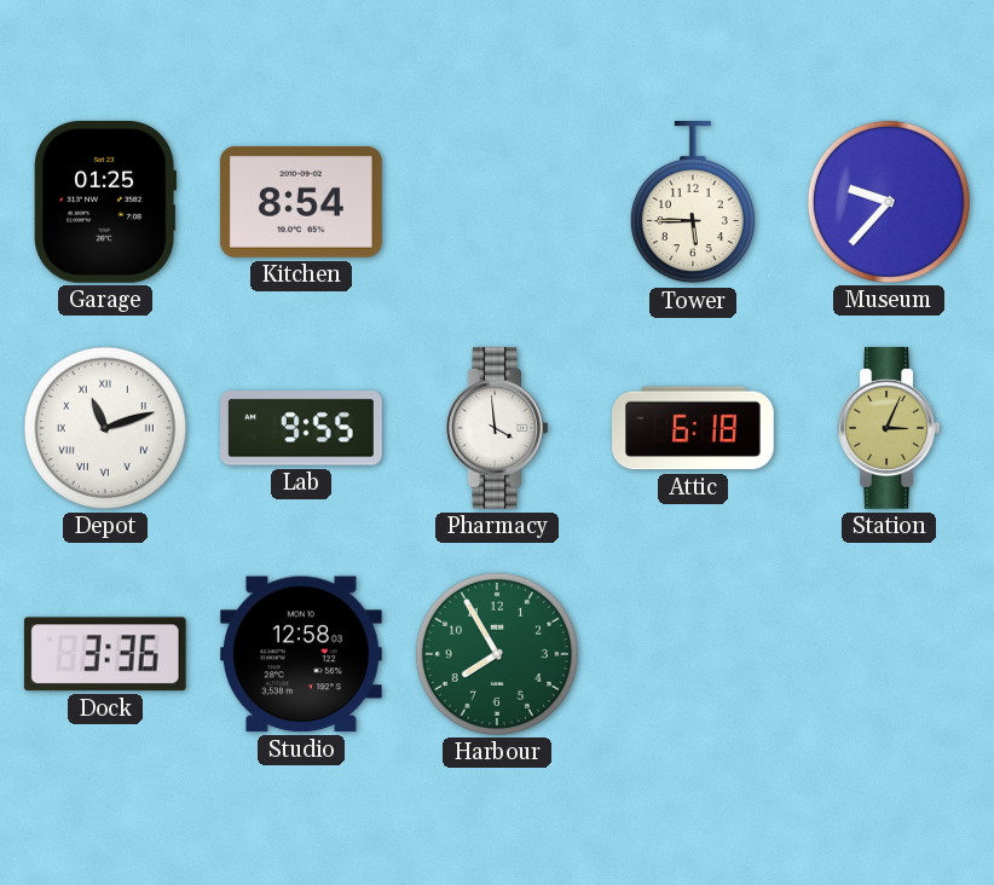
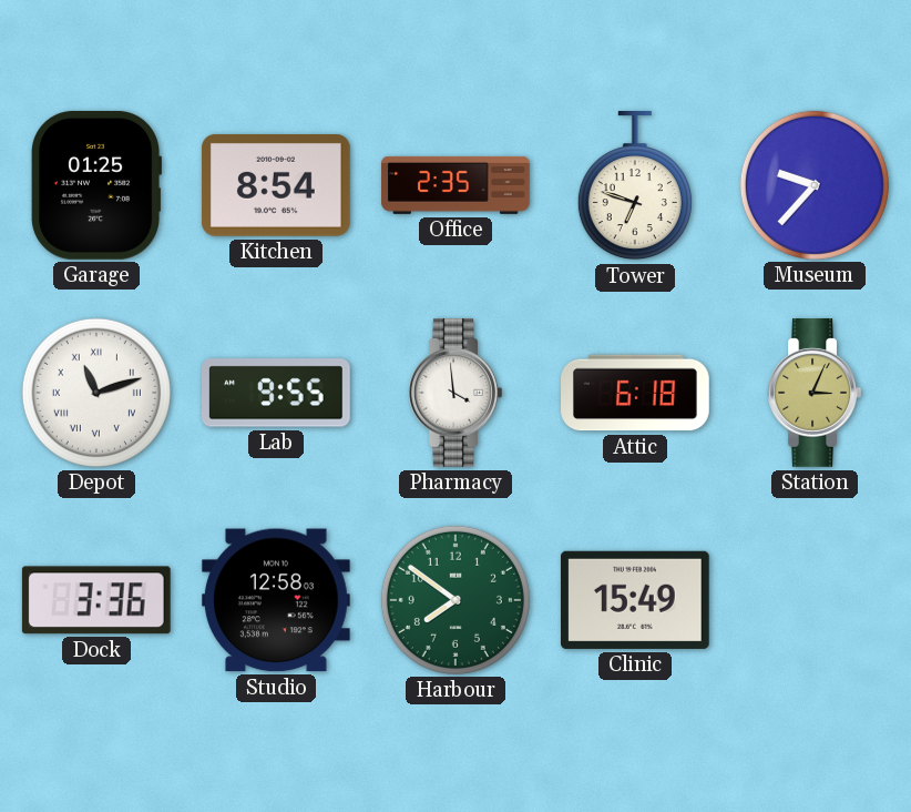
Office: none -> 2:35
Tower: 5:45 -> 6:48
Harbour: 7:55 -> 7:51
Clinic: none -> 15:49
